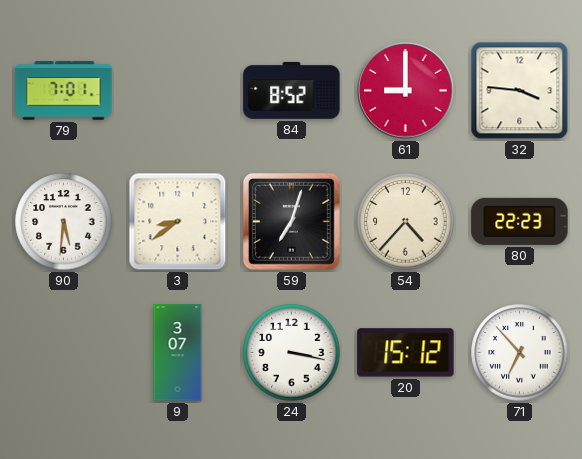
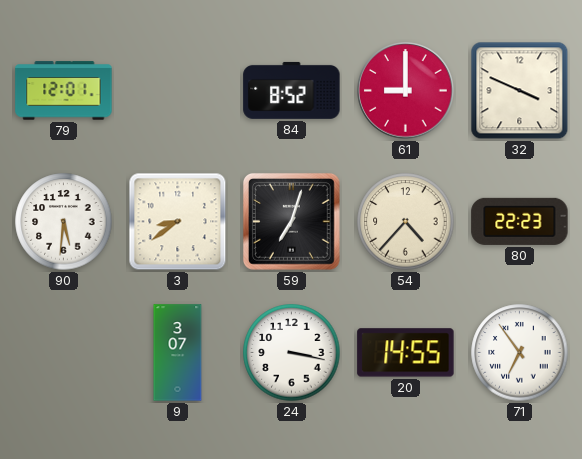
79: 7:01 -> 12:01
32: 3:46 -> 3:49
20: 15:12 -> 14:55
71: 6:53 -> 6:54
